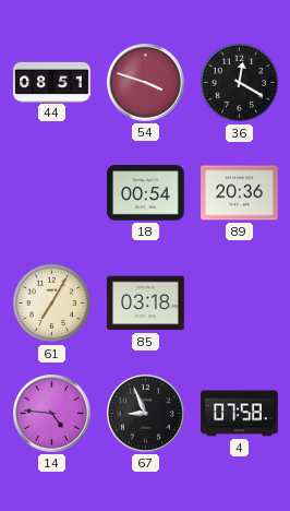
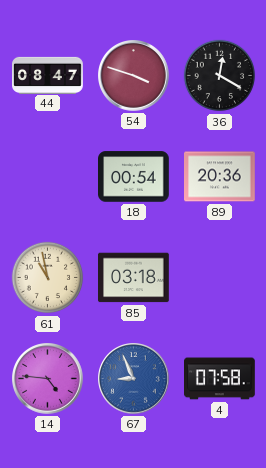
44: 08:51 -> 08:47
61: 7:05 -> 10:58
67 dial: black -> blue
